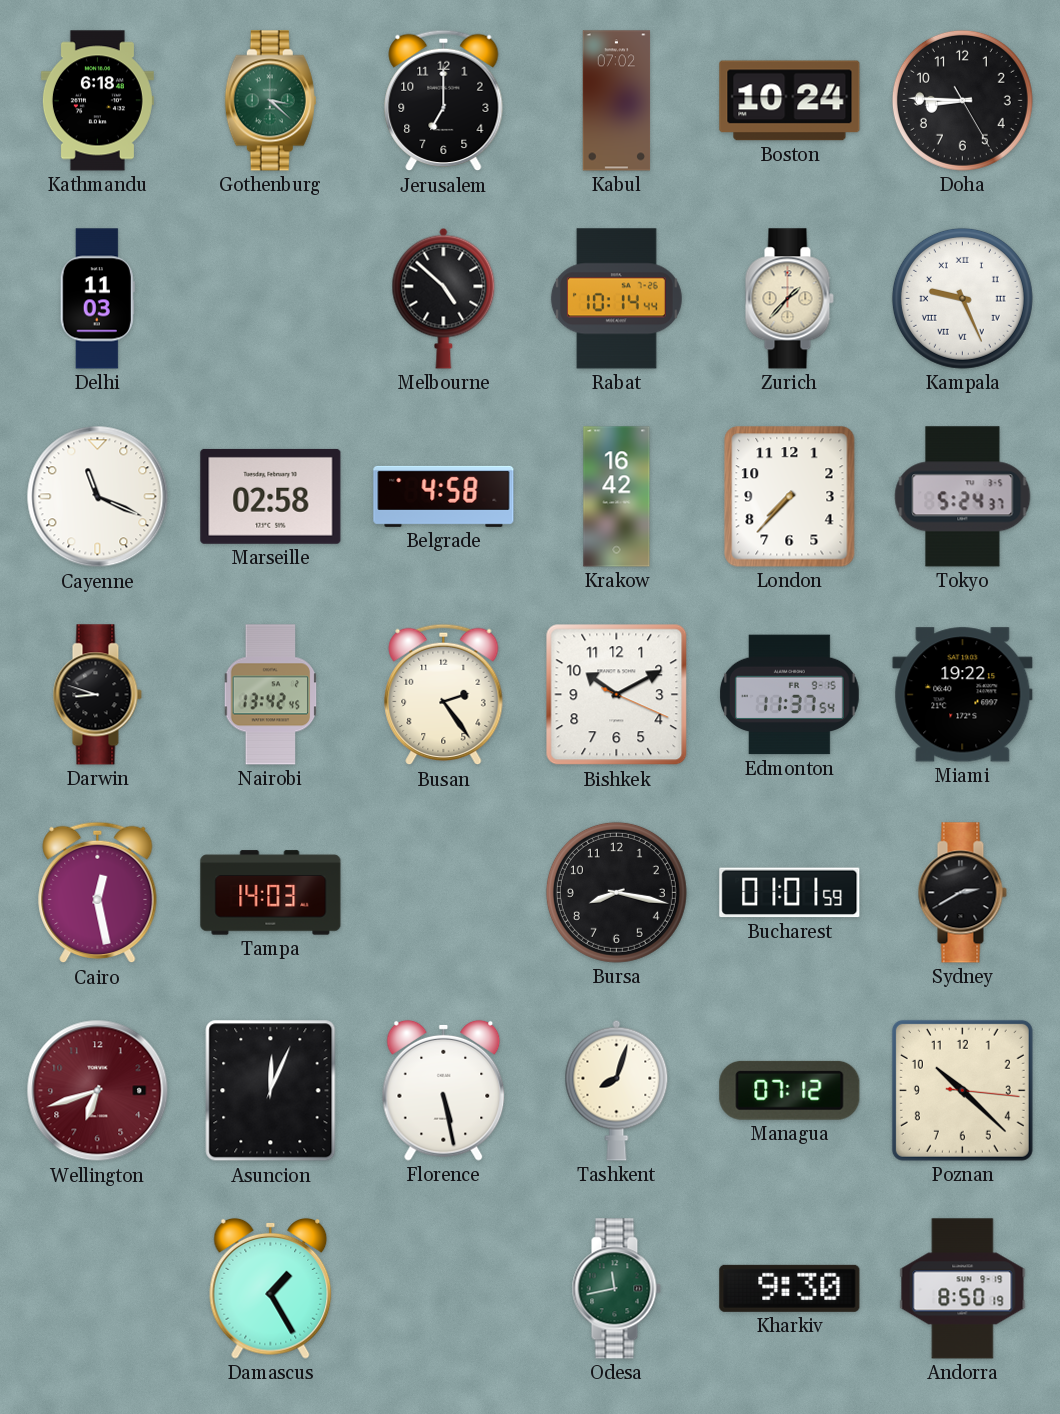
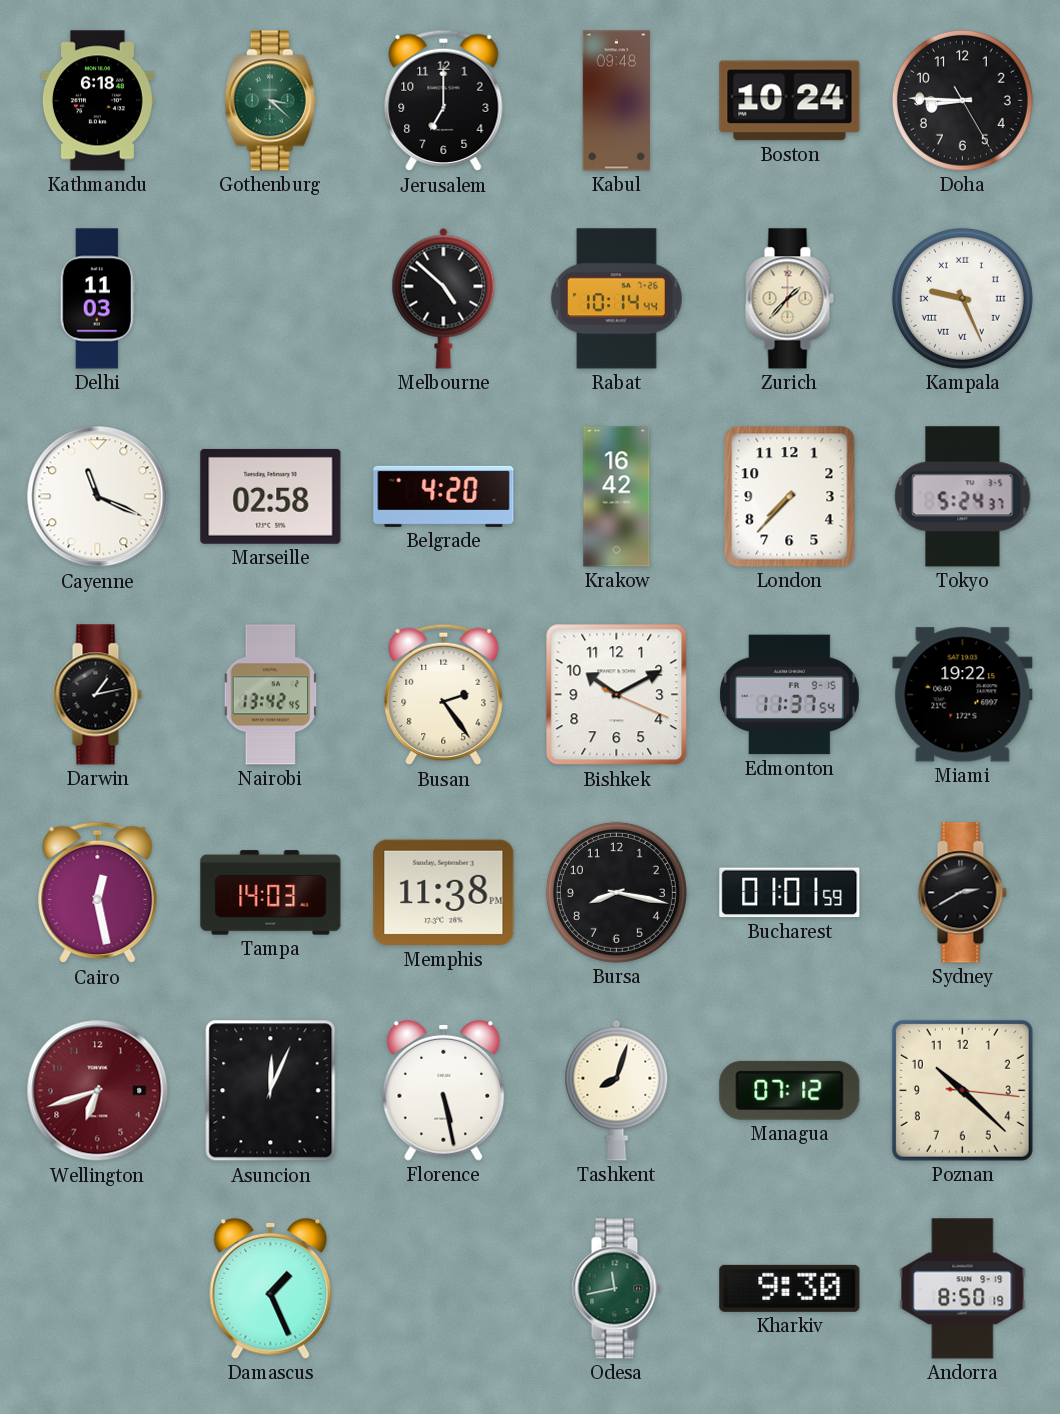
Kabul: 07:02 -> 09:48
Belgrade: 4:58 -> 4:20
Darwin: 8:48 -> 1:13
Memphis: none -> 11:38
Damascus: 1:25 -> 1:26
